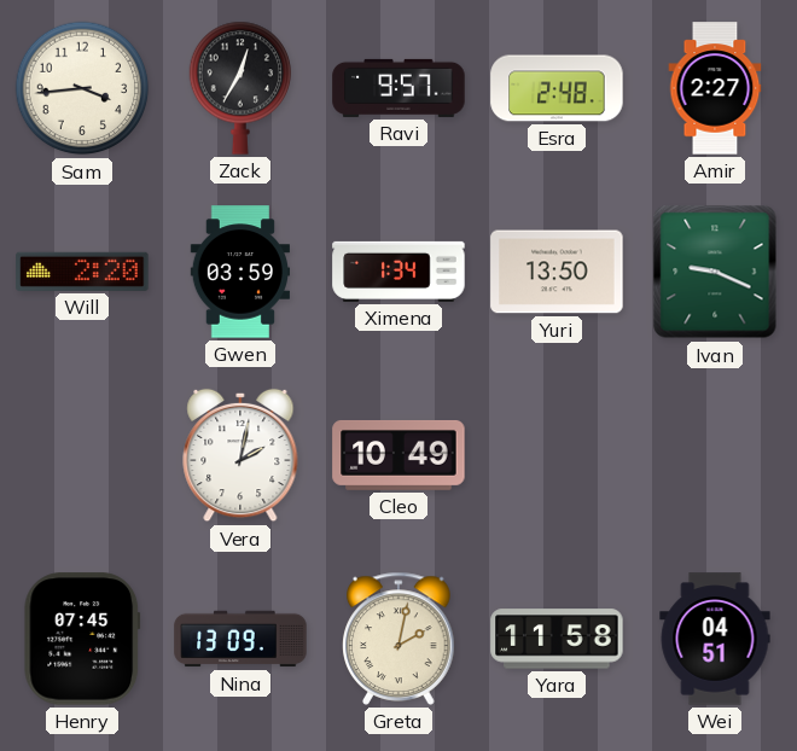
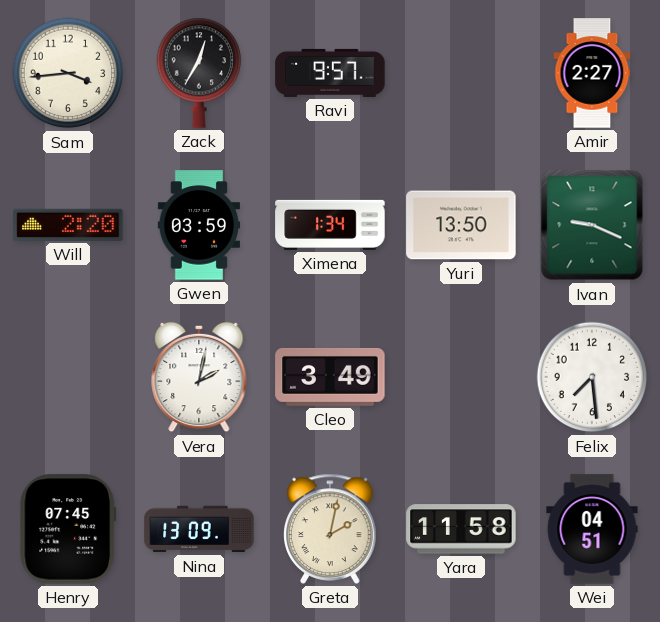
Esra: 2:48 -> none
Cleo: 10:49 -> 3:49
Felix: none -> 7:29
